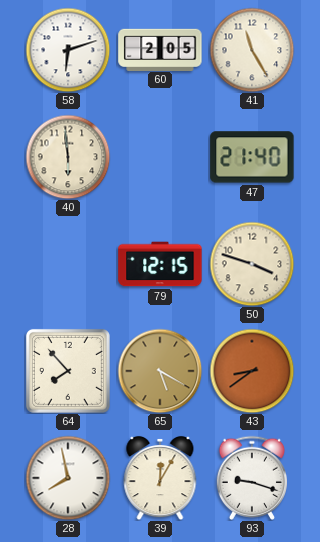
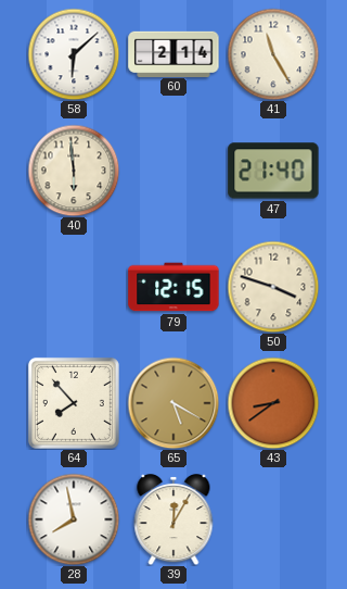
58: 6:12 -> 6:08
60: 2:05 -> 2:14
93: 9:18 -> none
